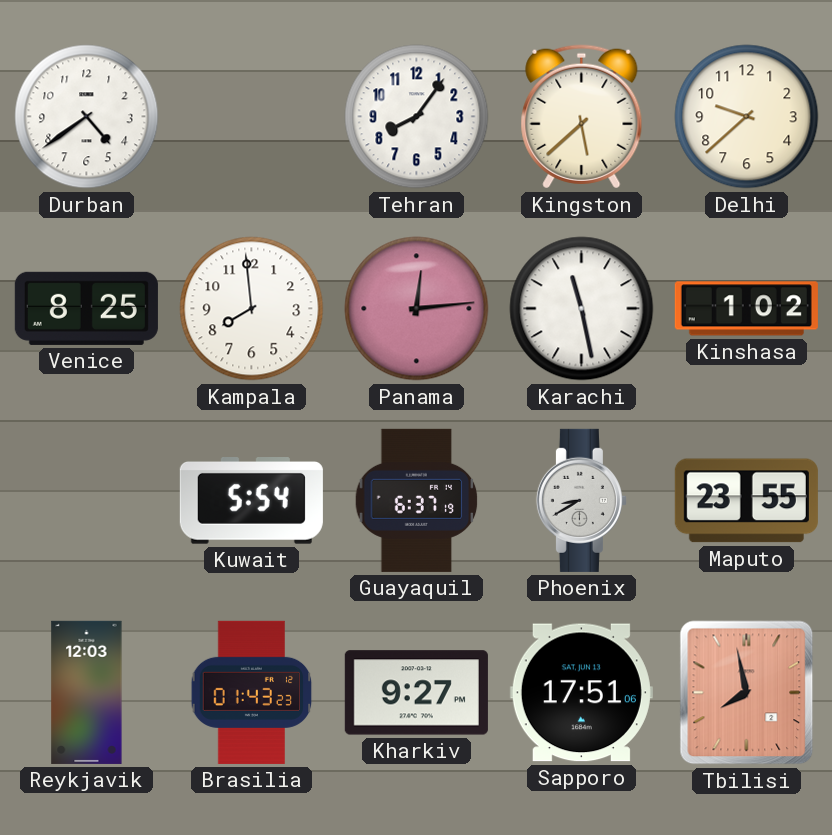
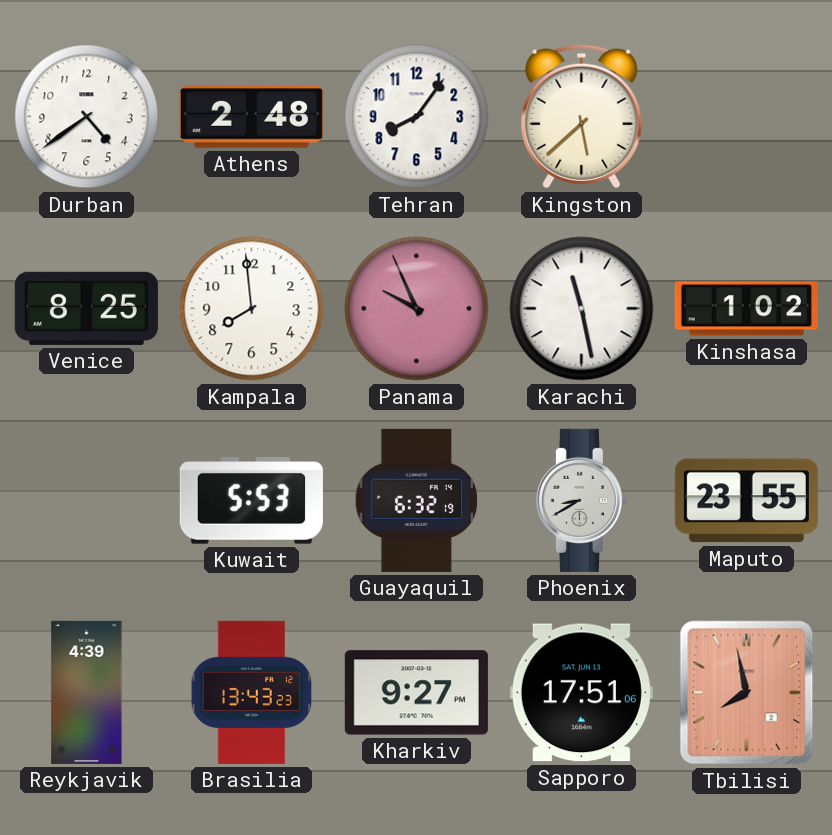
Athens: none -> 2:48
Delhi: 9:38 -> none
Panama: 12:14 -> 9:56
Kuwait: 5:54 -> 5:53
Guayaquil: 6:37 -> 6:32
Reykjavik: 12:03 -> 4:39
Brasilia: 01:43 -> 13:43
